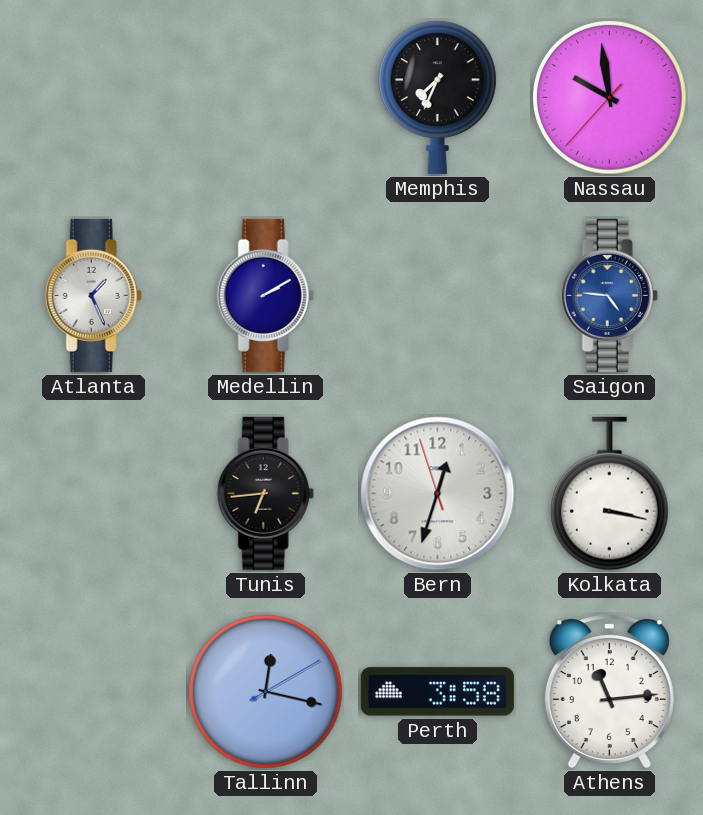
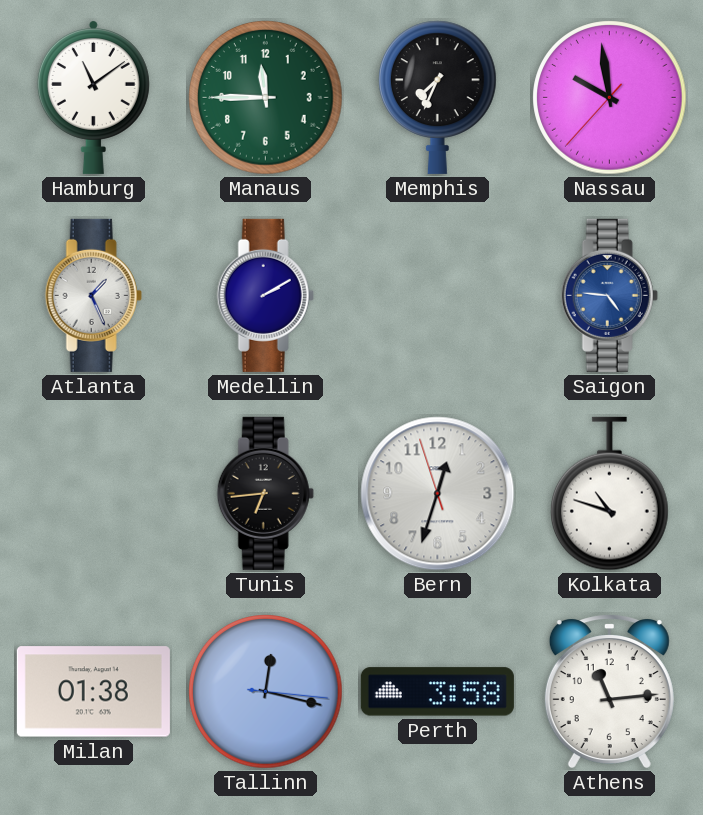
Hamburg: none -> 11:09
Manaus: none -> 11:45
Kolkata: 3:17 -> 10:48
Milan: none -> 01:38
Tallinn: 12:17:10 -> 12:17:16
